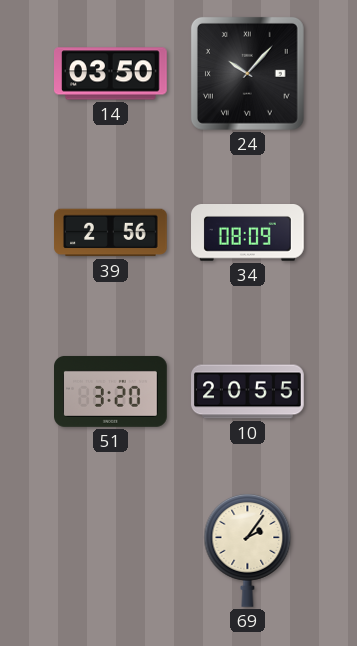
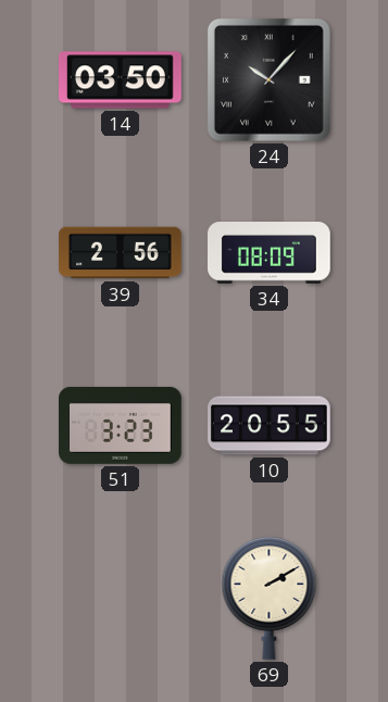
51: 3:20 -> 3:23
69: 2:06 -> 2:10
